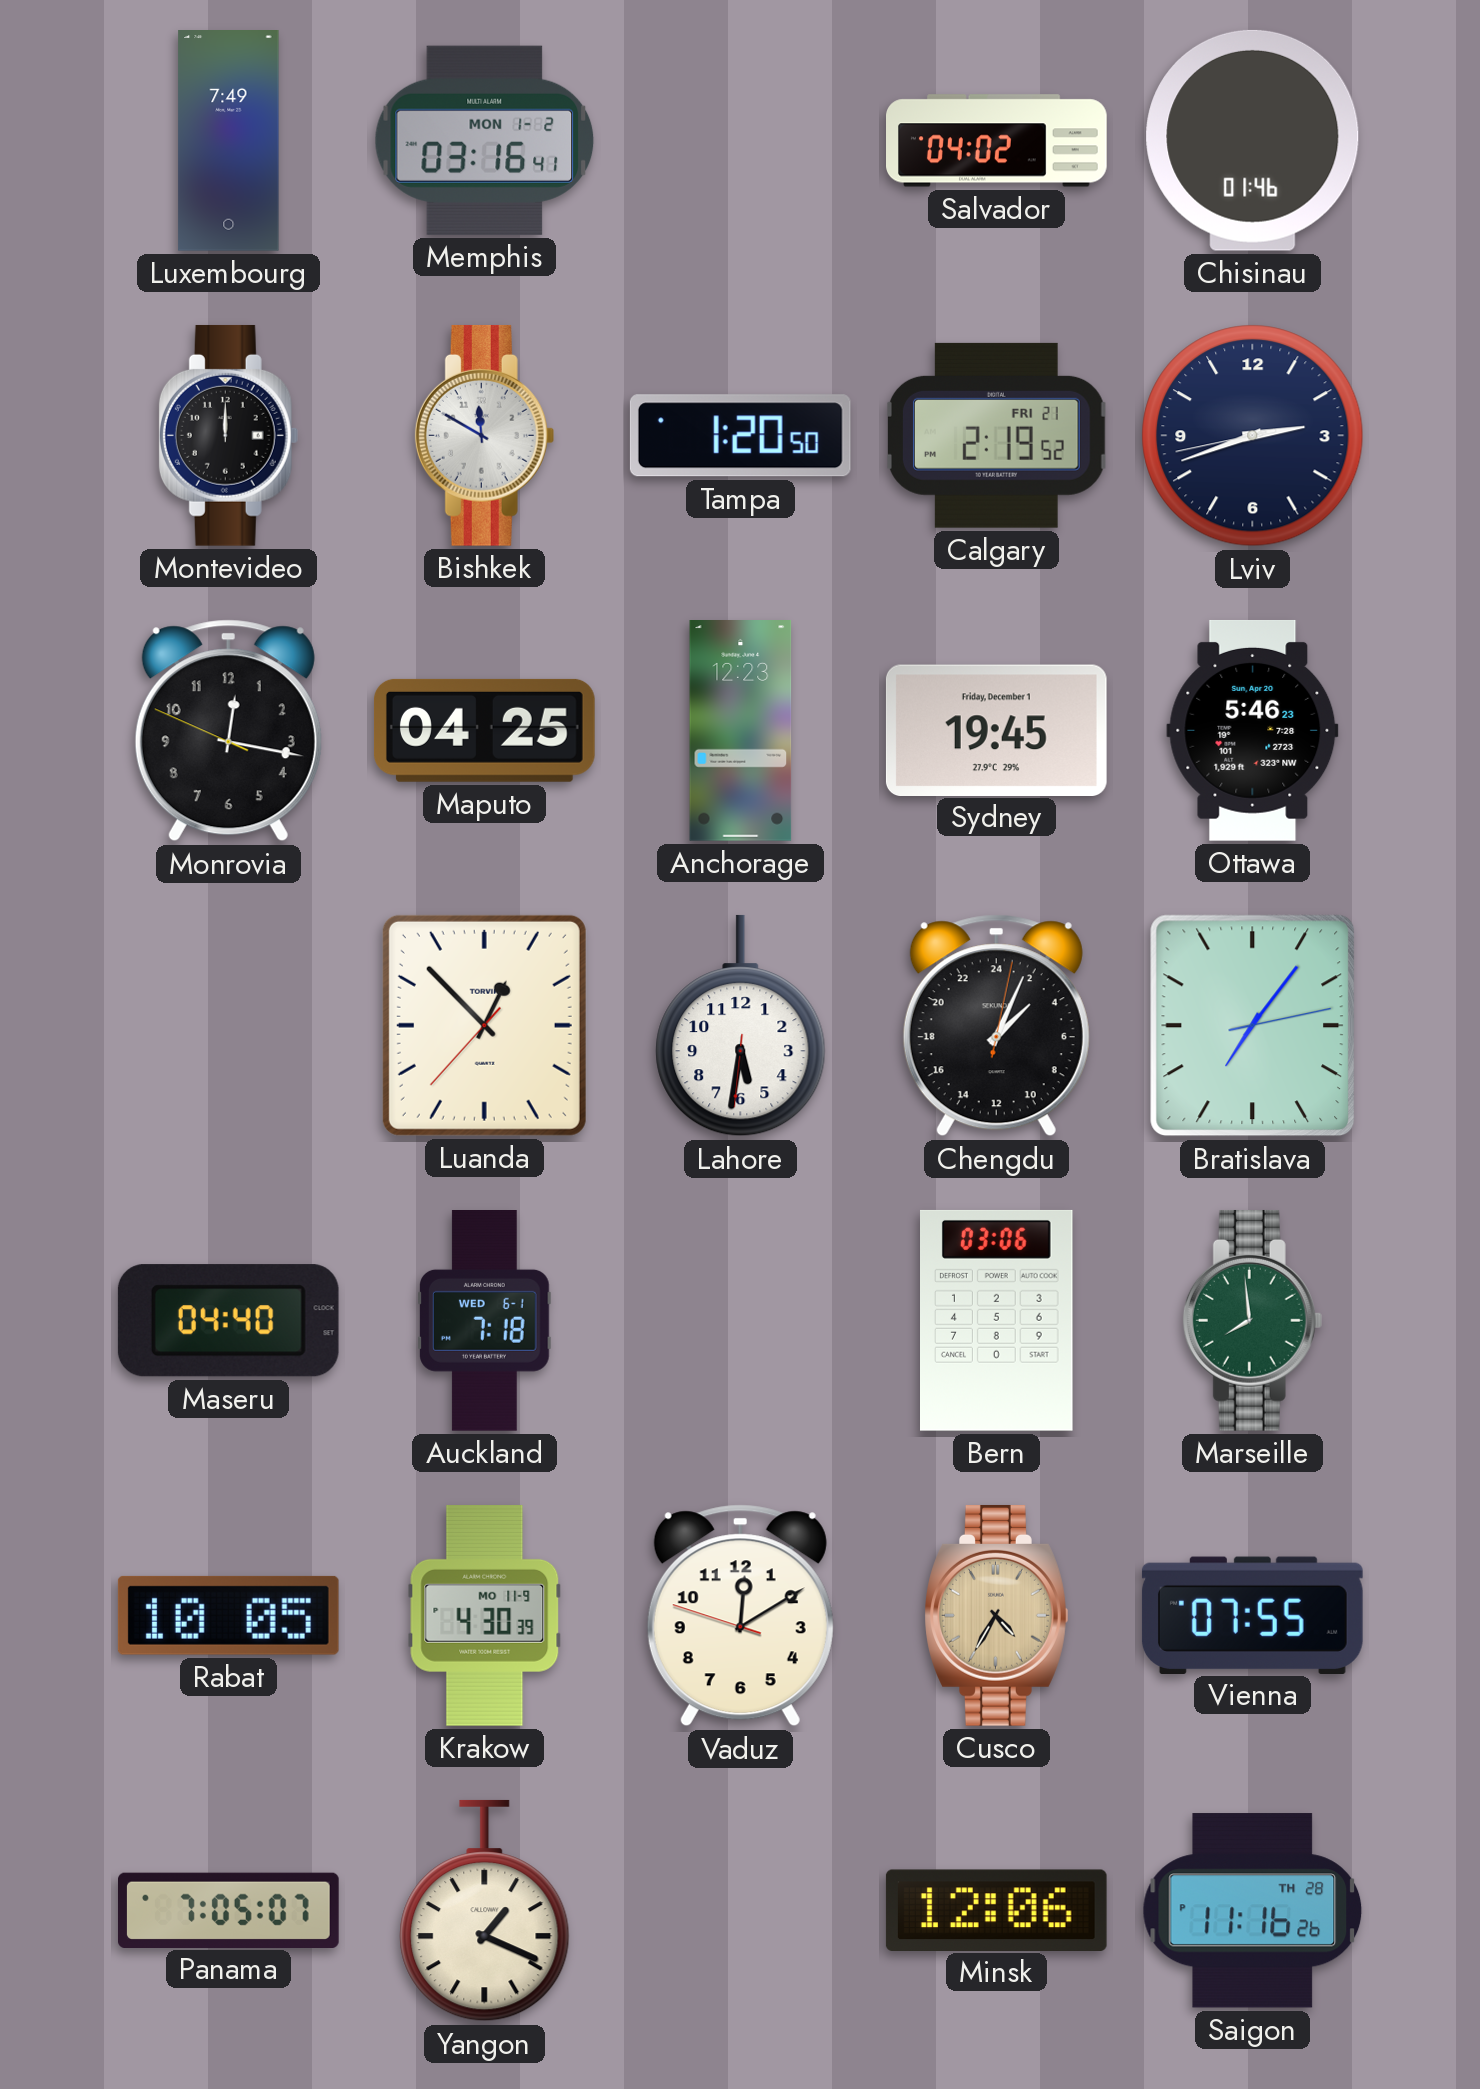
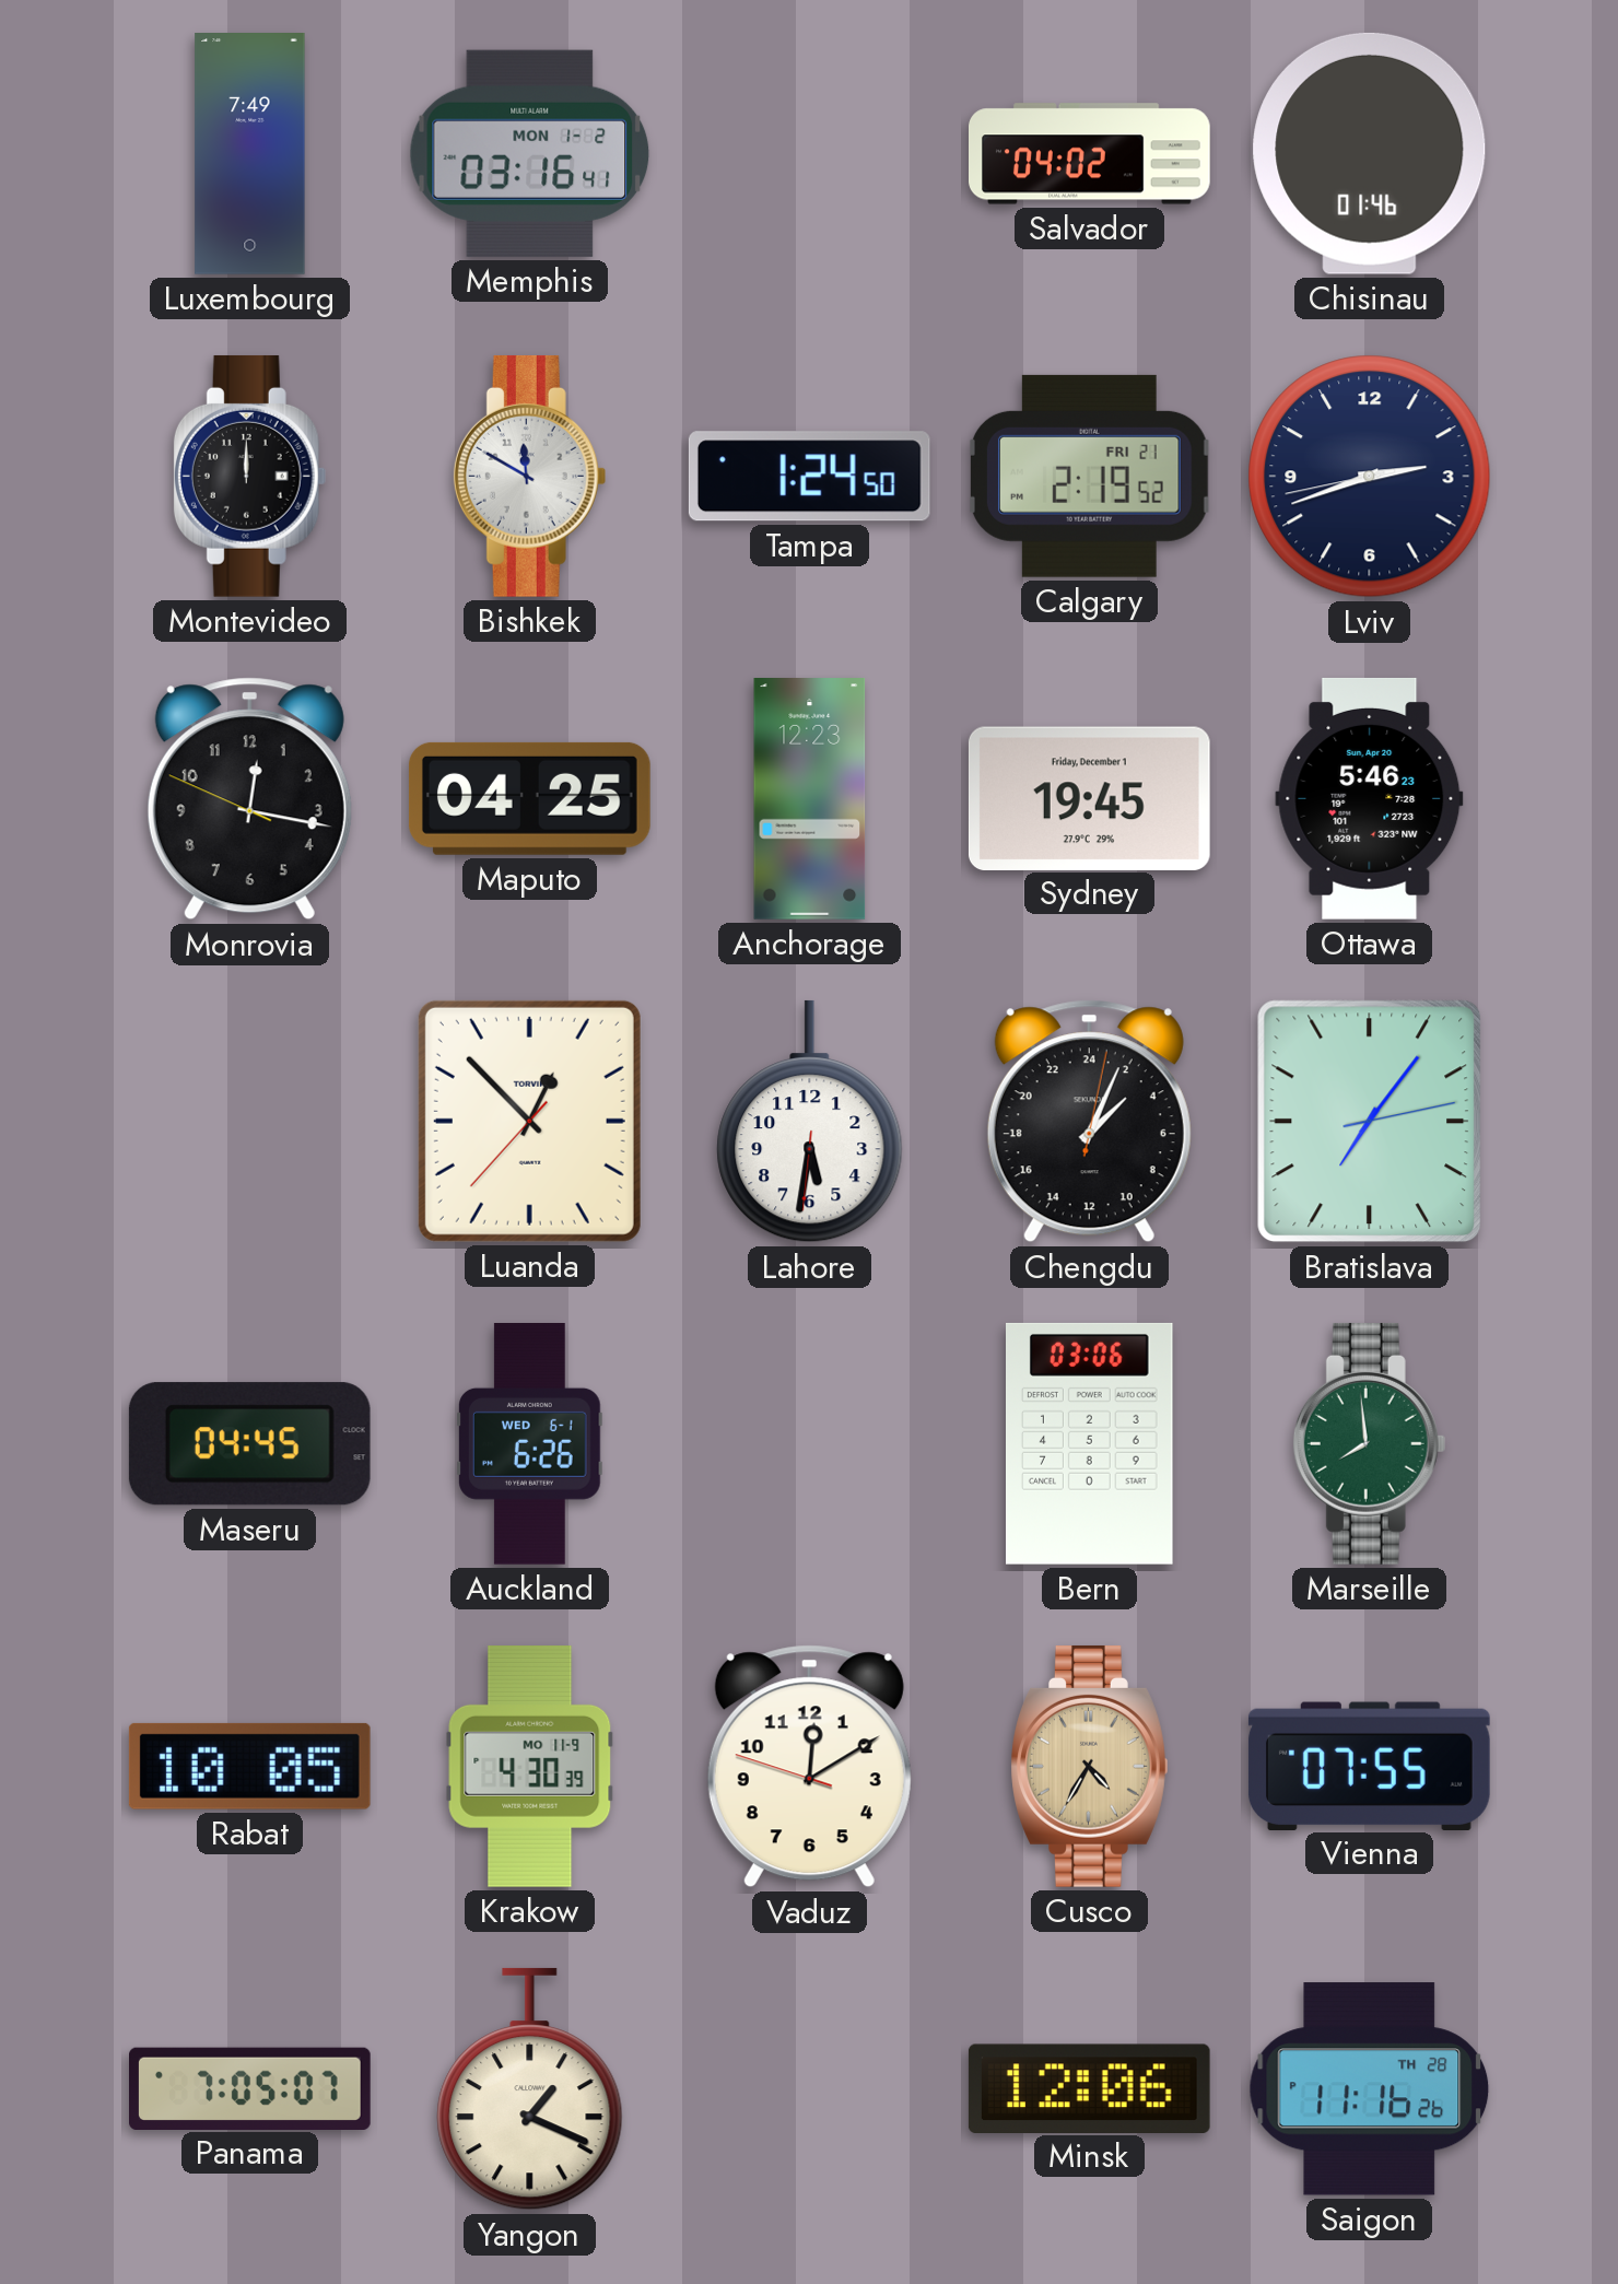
Tampa: 1:20 -> 1:24
Maseru: 04:40 -> 04:45
Auckland: 7:18 -> 6:26
